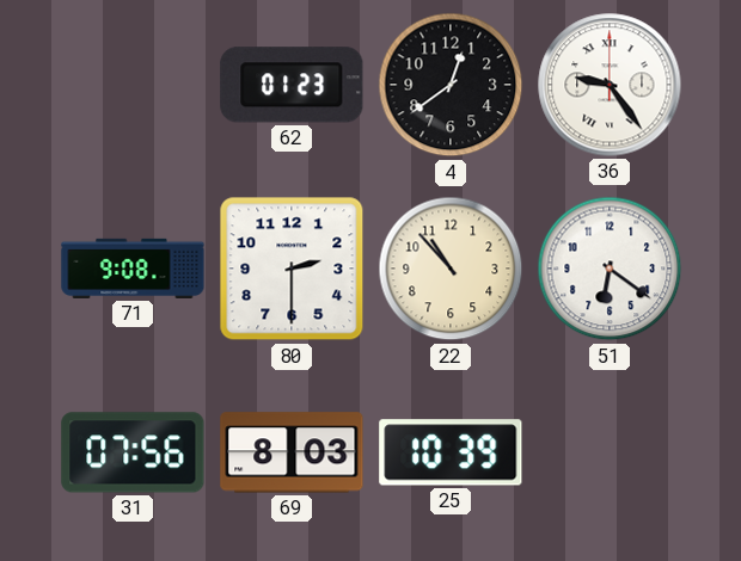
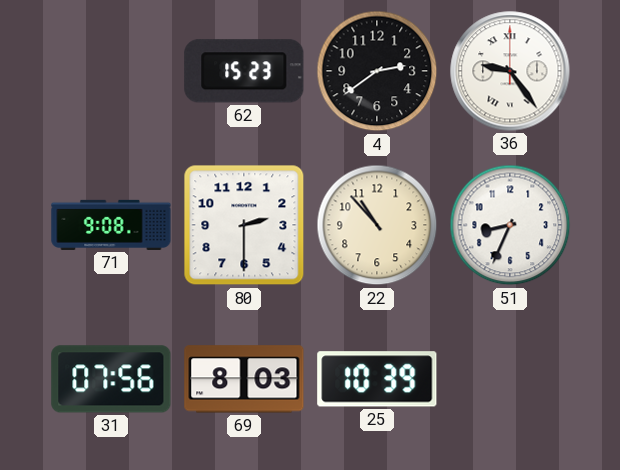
62: 01:23 -> 15:23
4: 12:39 -> 2:39
51: 6:21 -> 8:34
